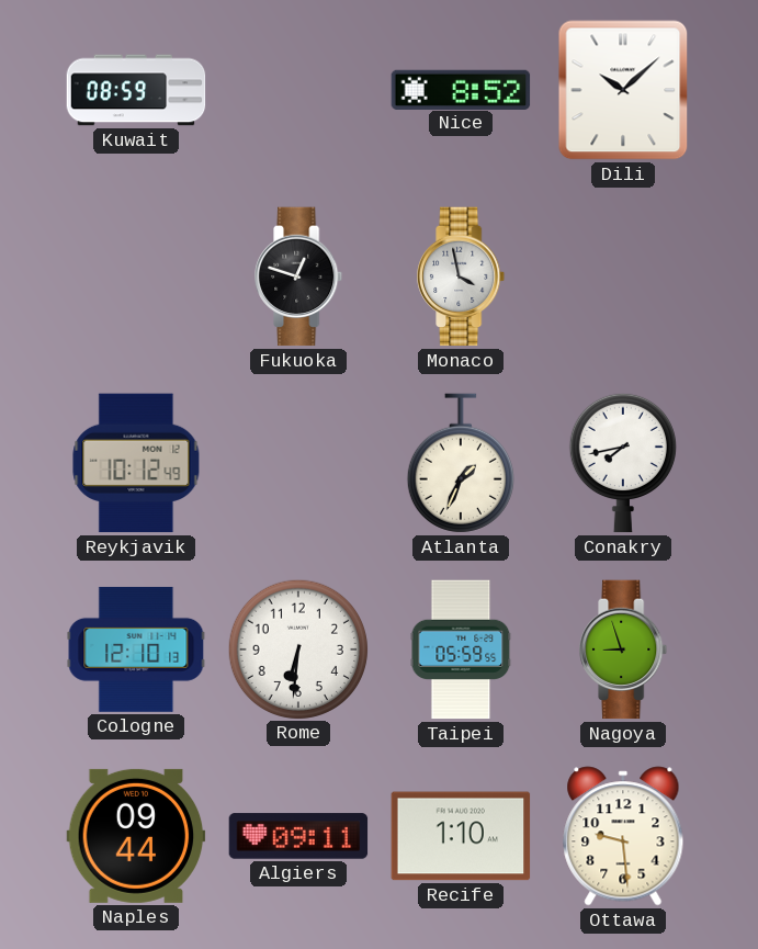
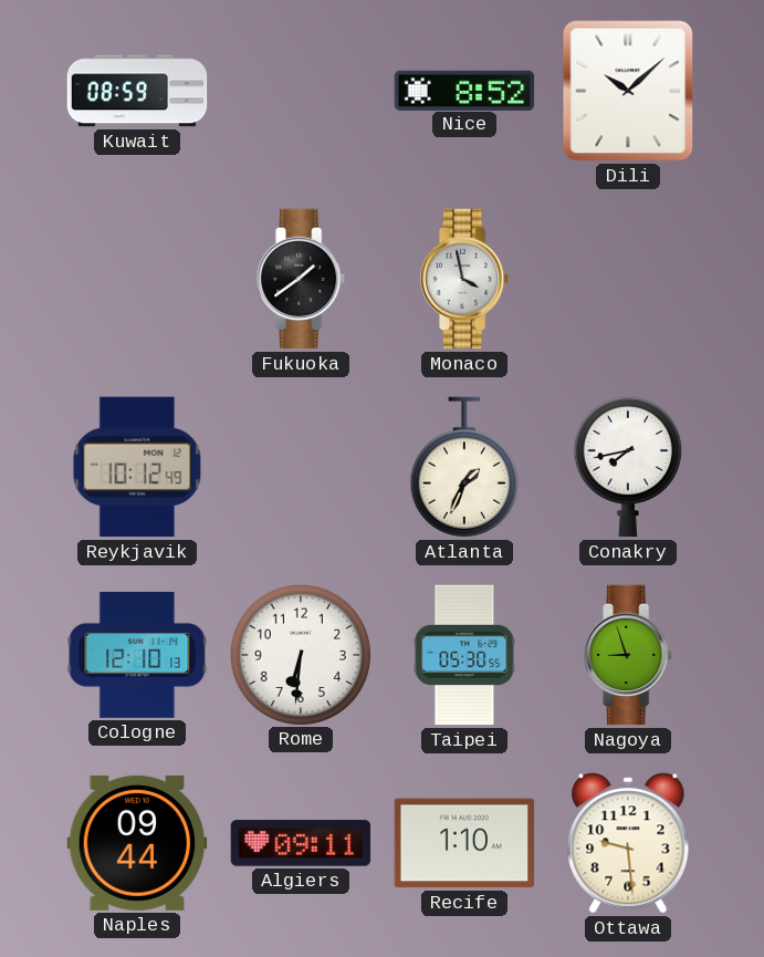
Fukuoka: 12:48 -> 1:39
Taipei: 05:59 -> 05:30
